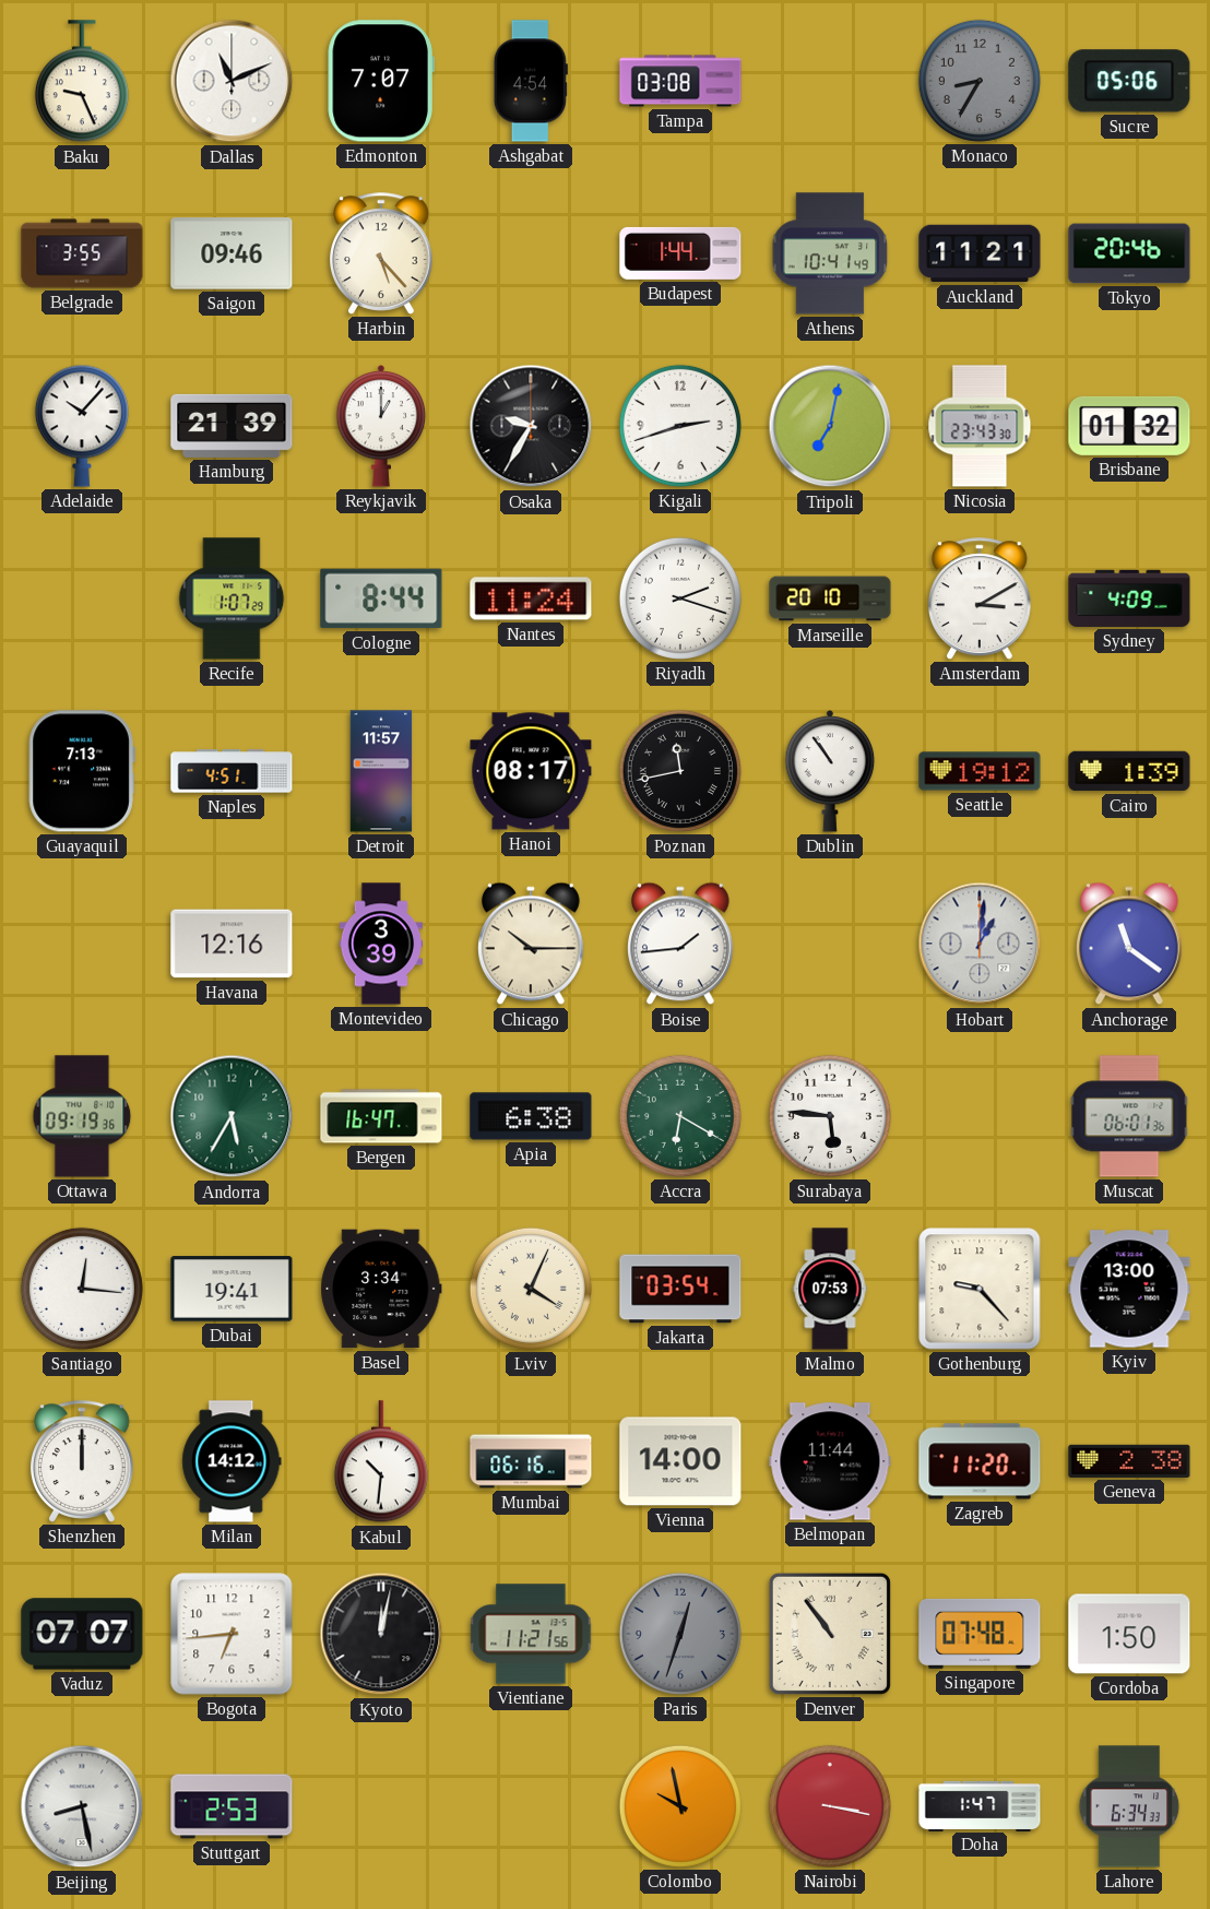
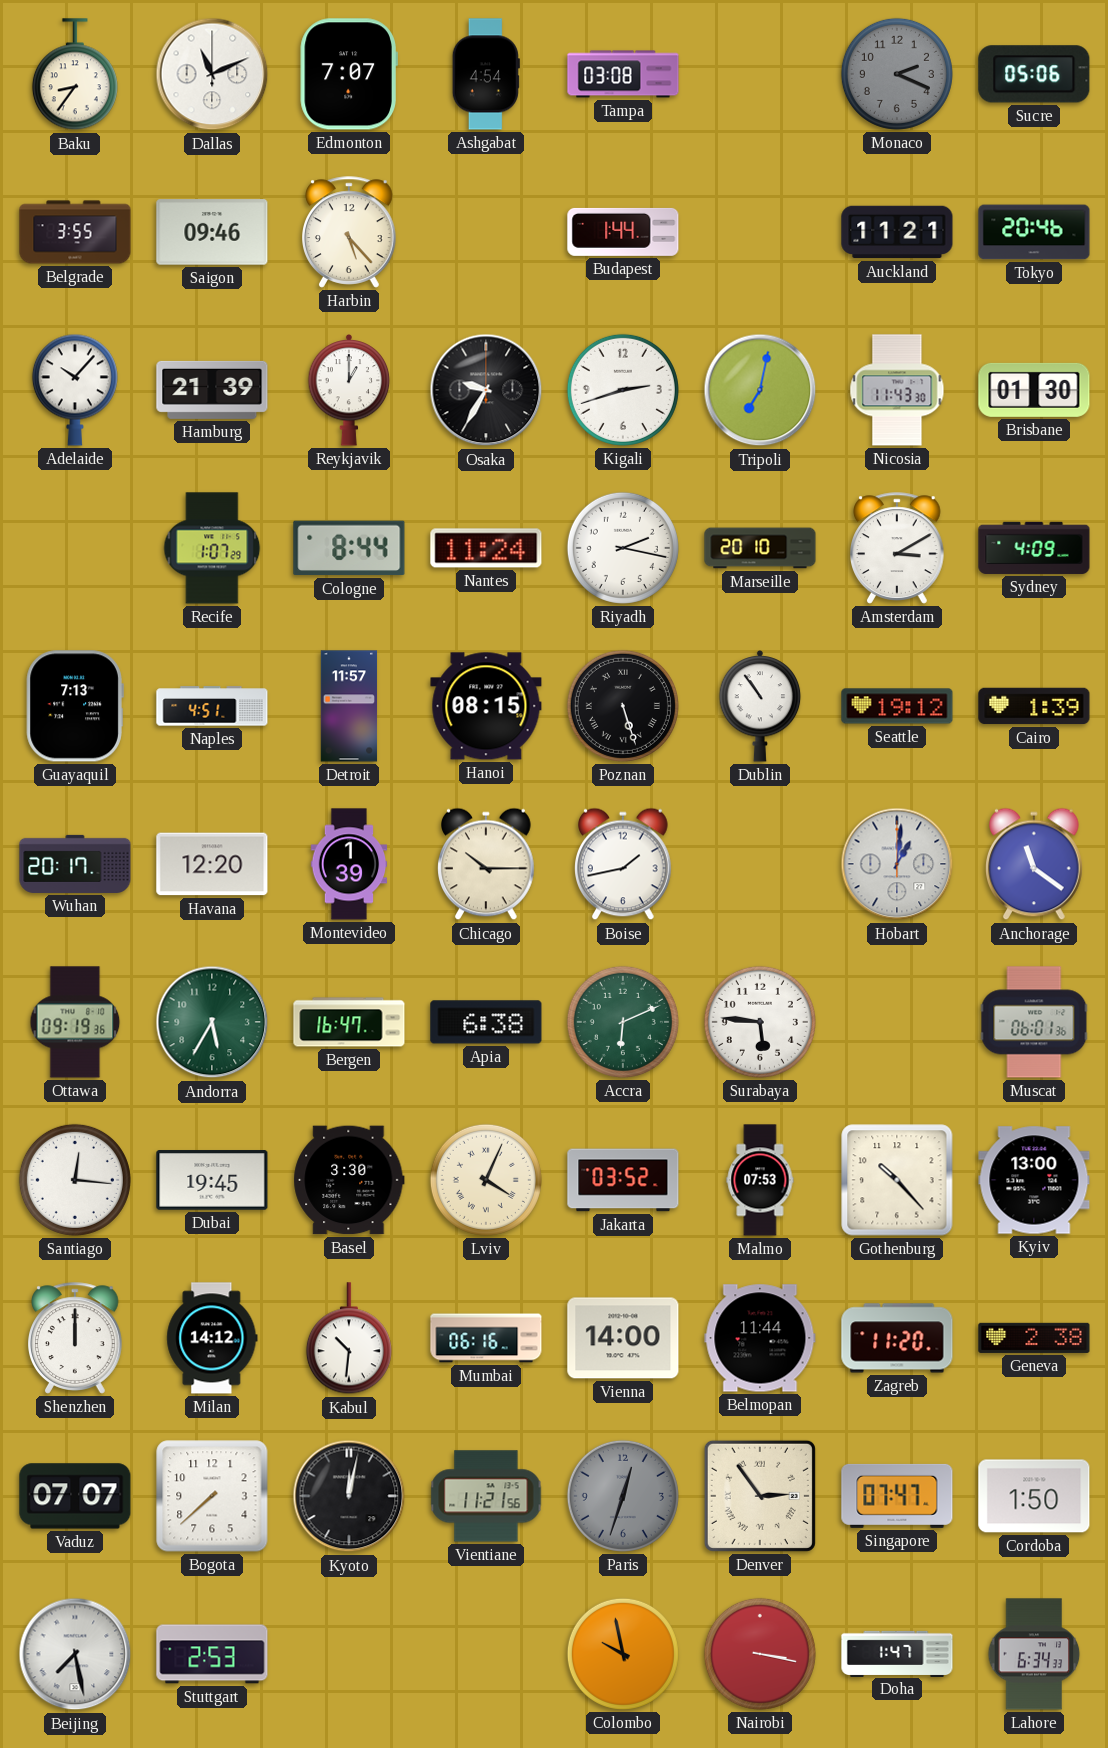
Baku: 9:26 -> 8:36
Monaco: 8:35 -> 2:19
Athens: 10:41 -> none
Nicosia: 23:43 -> 11:43
Brisbane: 01:32 -> 01:30
Riyadh: 2:18 -> 2:17
Hanoi: 08:17 -> 08:15
Poznan: 11:43 -> 5:27
Wuhan: none -> 20:17
Havana: 12:16 -> 12:20
Montevideo: 3:39 -> 1:39
Boise: 1:44 -> 1:43
Accra: 6:20 -> 6:11
Dubai: 19:41 -> 19:45
Basel: 3:34 -> 3:30
Jakarta: 03:54 -> 03:52
Gothenburg: 9:23 -> 10:23
Bogota: 6:44 -> 7:38
Denver: 10:54 -> 2:54
Singapore: 07:48 -> 07:47
Beijing: 8:28 -> 7:28
